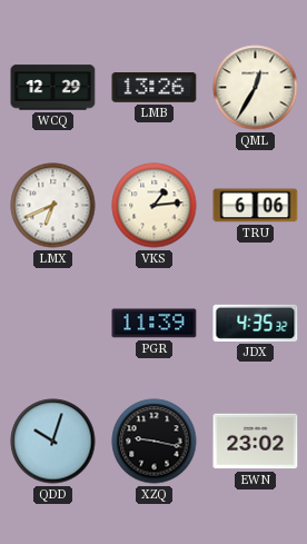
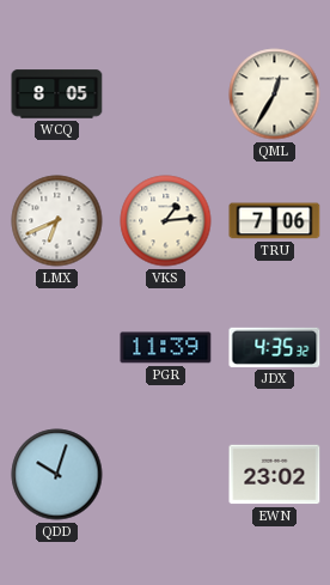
WCQ: 12:29 -> 8:05
LMB: 13:26 -> none
TRU: 6:06 -> 7:06
XZQ: 9:17 -> none
